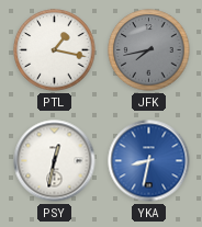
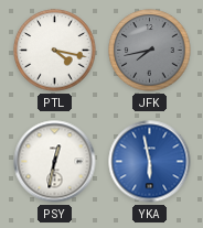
PTL: 1:17 -> 4:17
YKA: 8:32 -> 5:58
